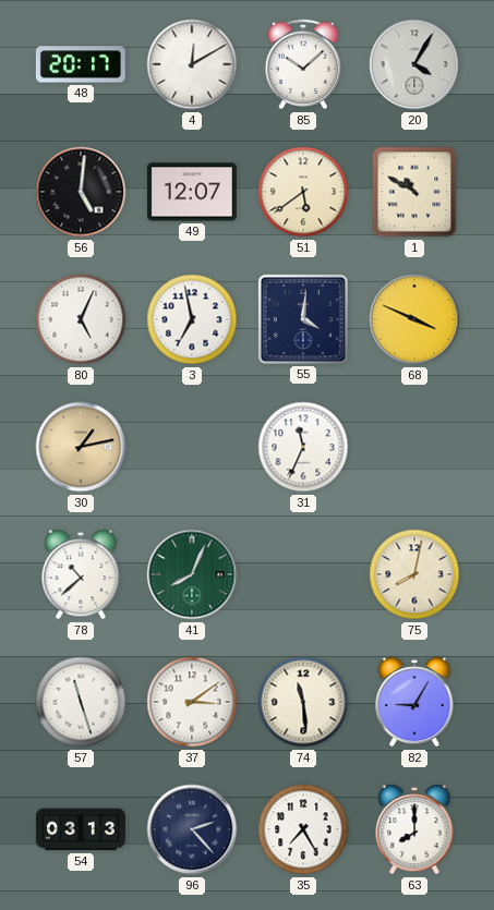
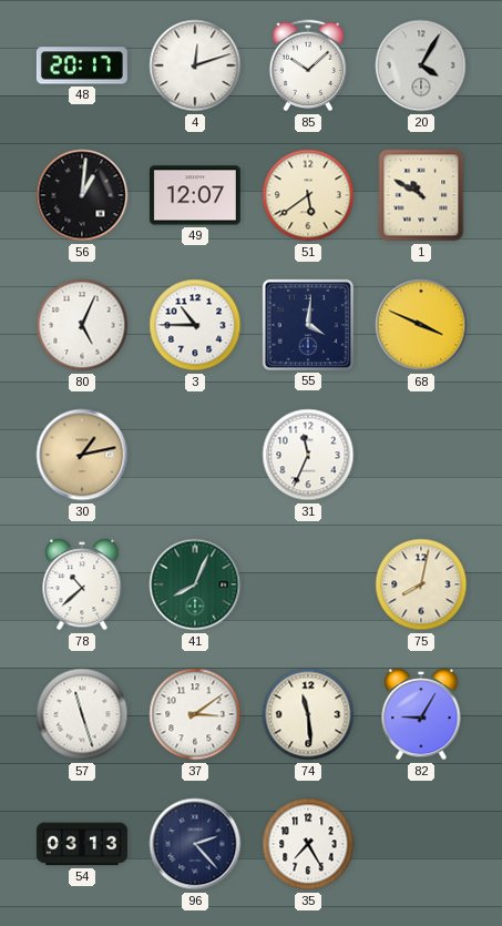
4: 12:10 -> 12:12
56: 5:01 -> 1:01
3: 6:58 -> 10:45
63: 8:00 -> none
